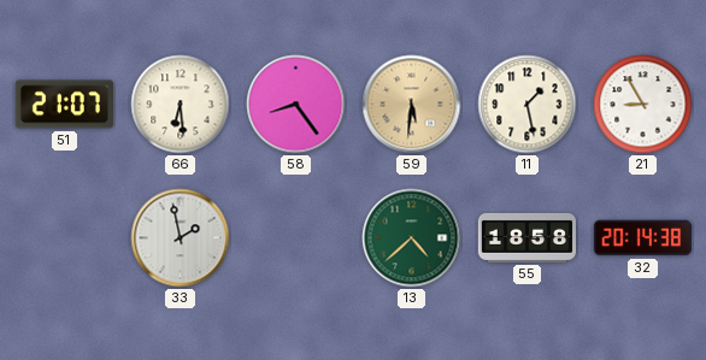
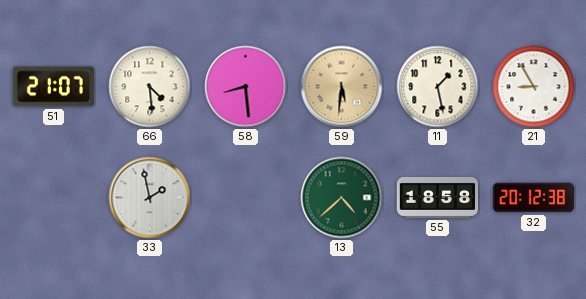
66: 6:29 -> 4:29
58: 8:24 -> 8:29
32: 20:14 -> 20:12
